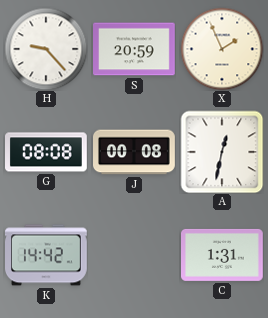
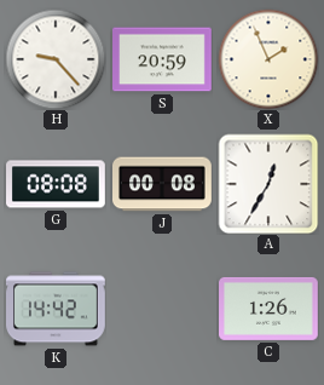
A: 12:32 -> 12:35
C: 1:31 -> 1:26
